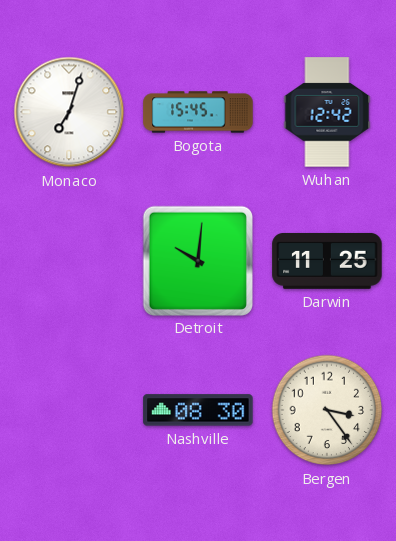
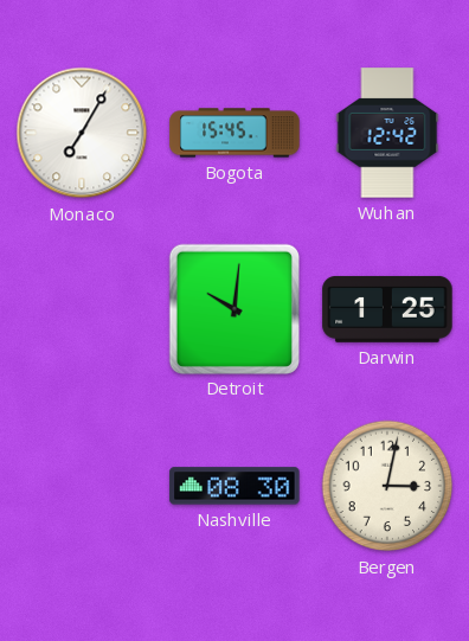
Monaco: 7:03 -> 7:05
Darwin: 11:25 -> 1:25
Bergen: 3:24 -> 3:02
